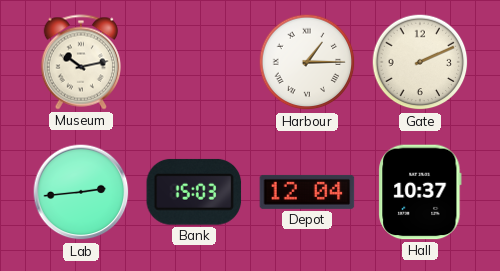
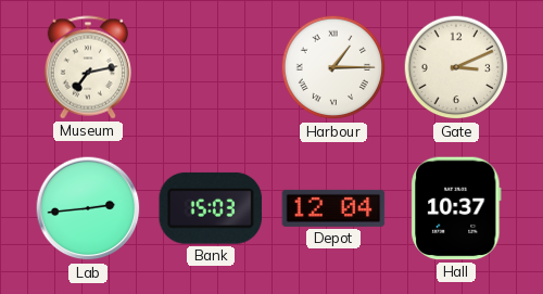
Museum: 10:13 -> 7:13
Gate: 2:11 -> 3:11
